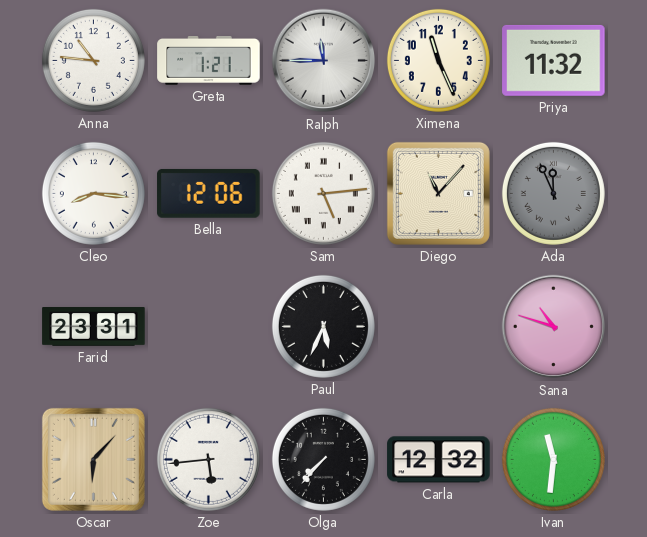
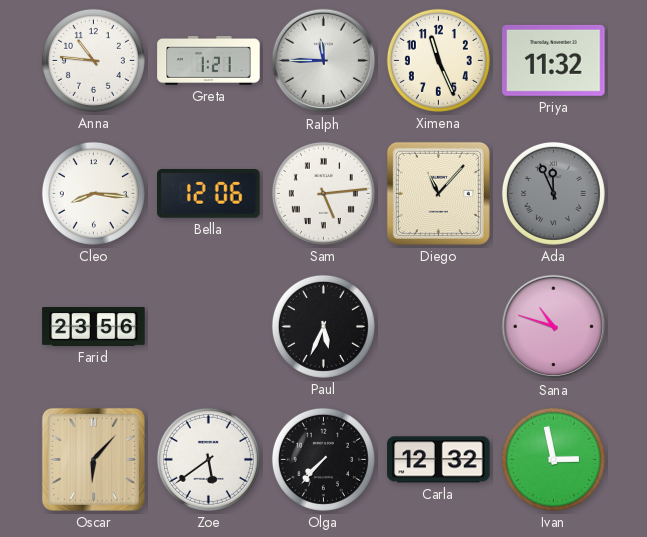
Farid: 23:31 -> 23:56
Zoe: 5:44 -> 5:39
Ivan: 11:31 -> 2:58
